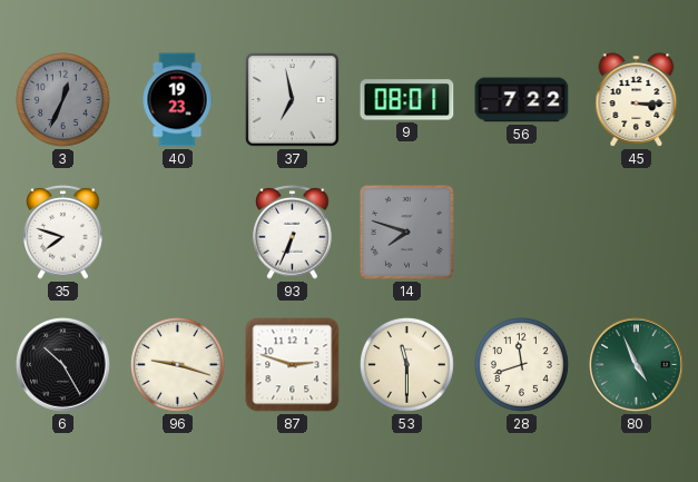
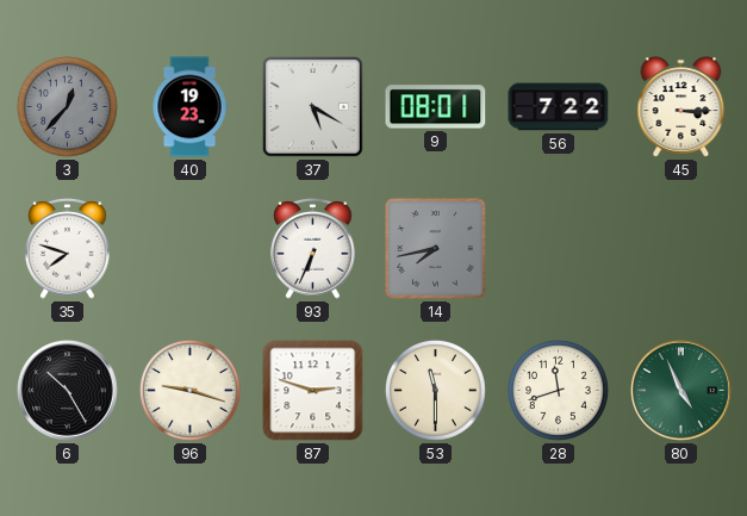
3: 12:34 -> 12:37
37: 6:58 -> 5:20
14: 7:48 -> 7:43
